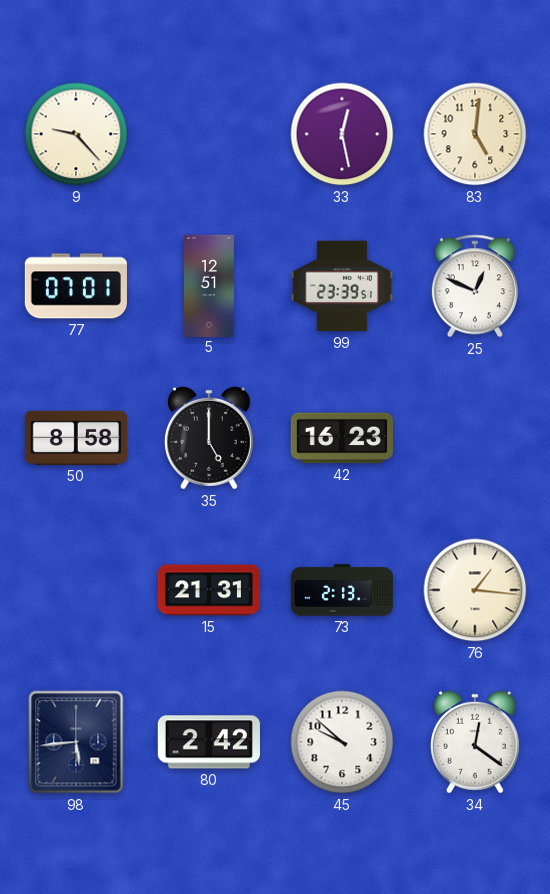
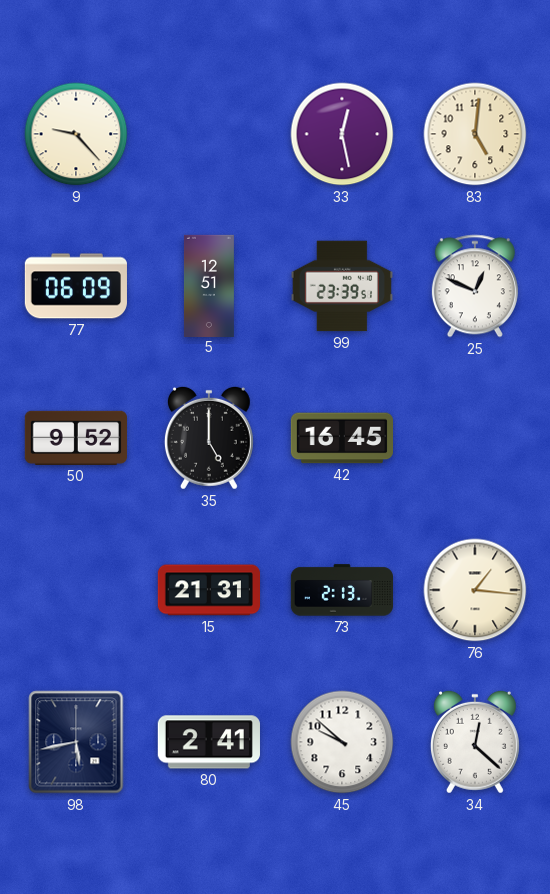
77: 07:01 -> 06:09
50: 8:58 -> 9:52
42: 16:23 -> 16:45
98: 5:44 -> 5:43
80: 2:42 -> 2:41
34: 12:21 -> 12:22
